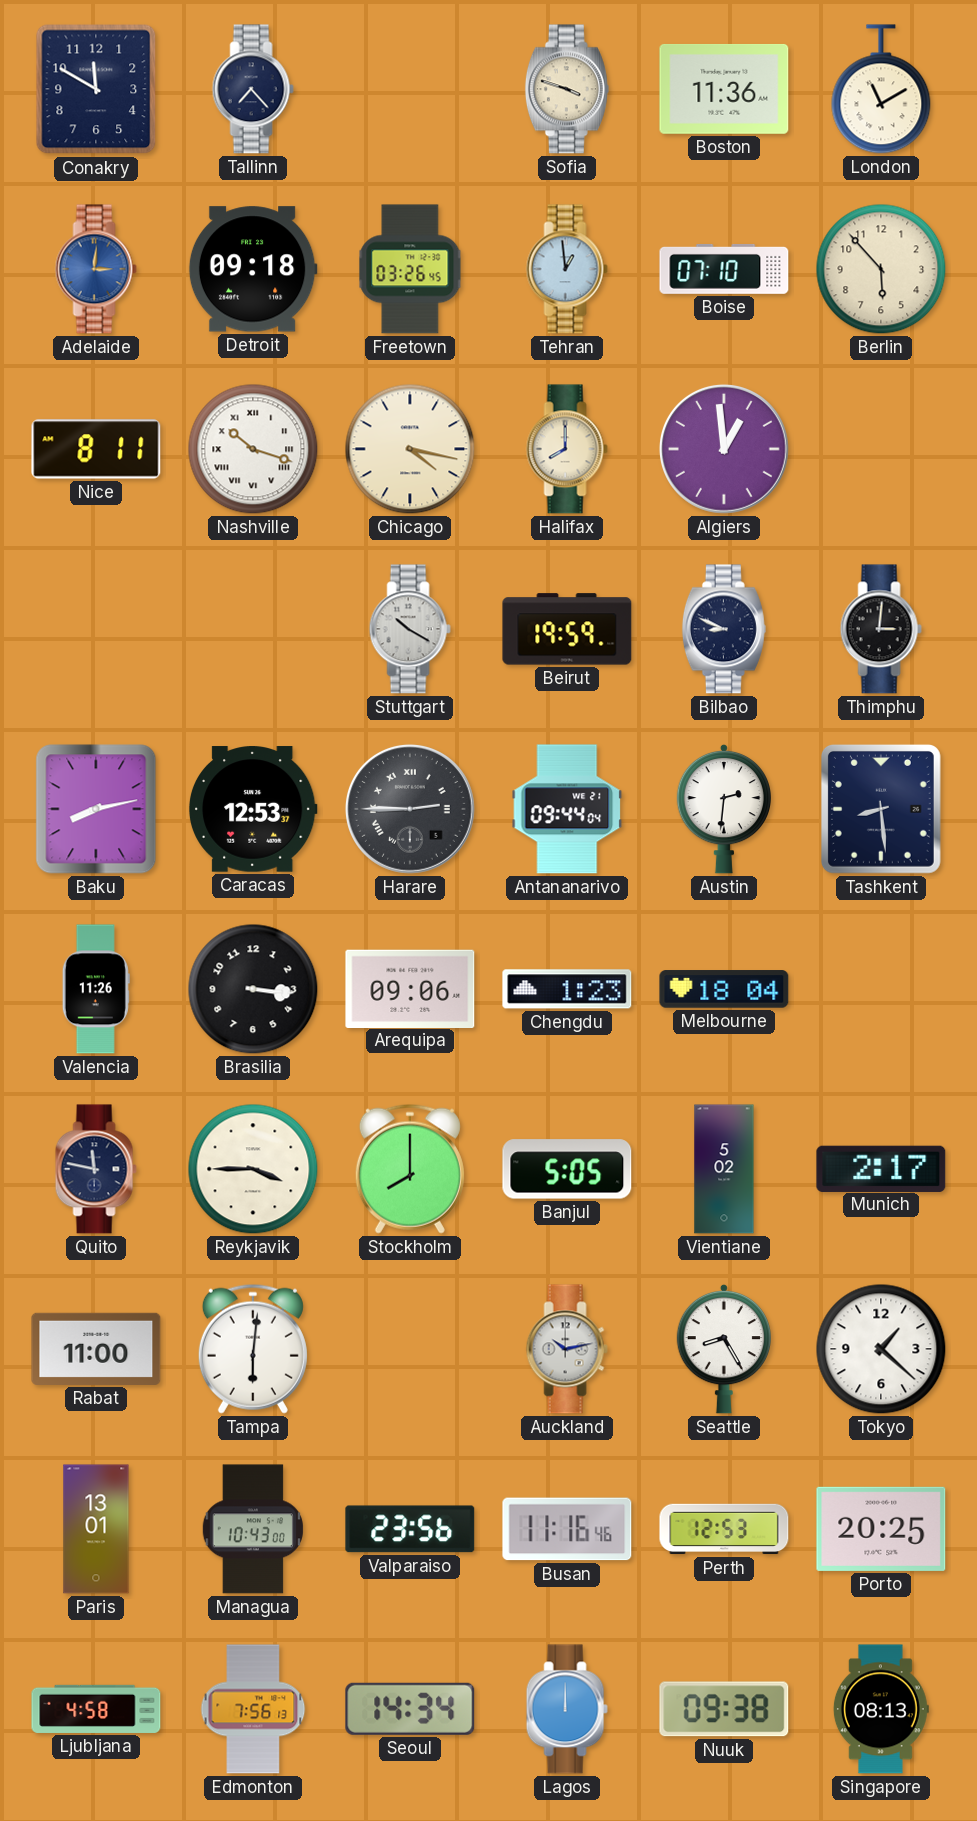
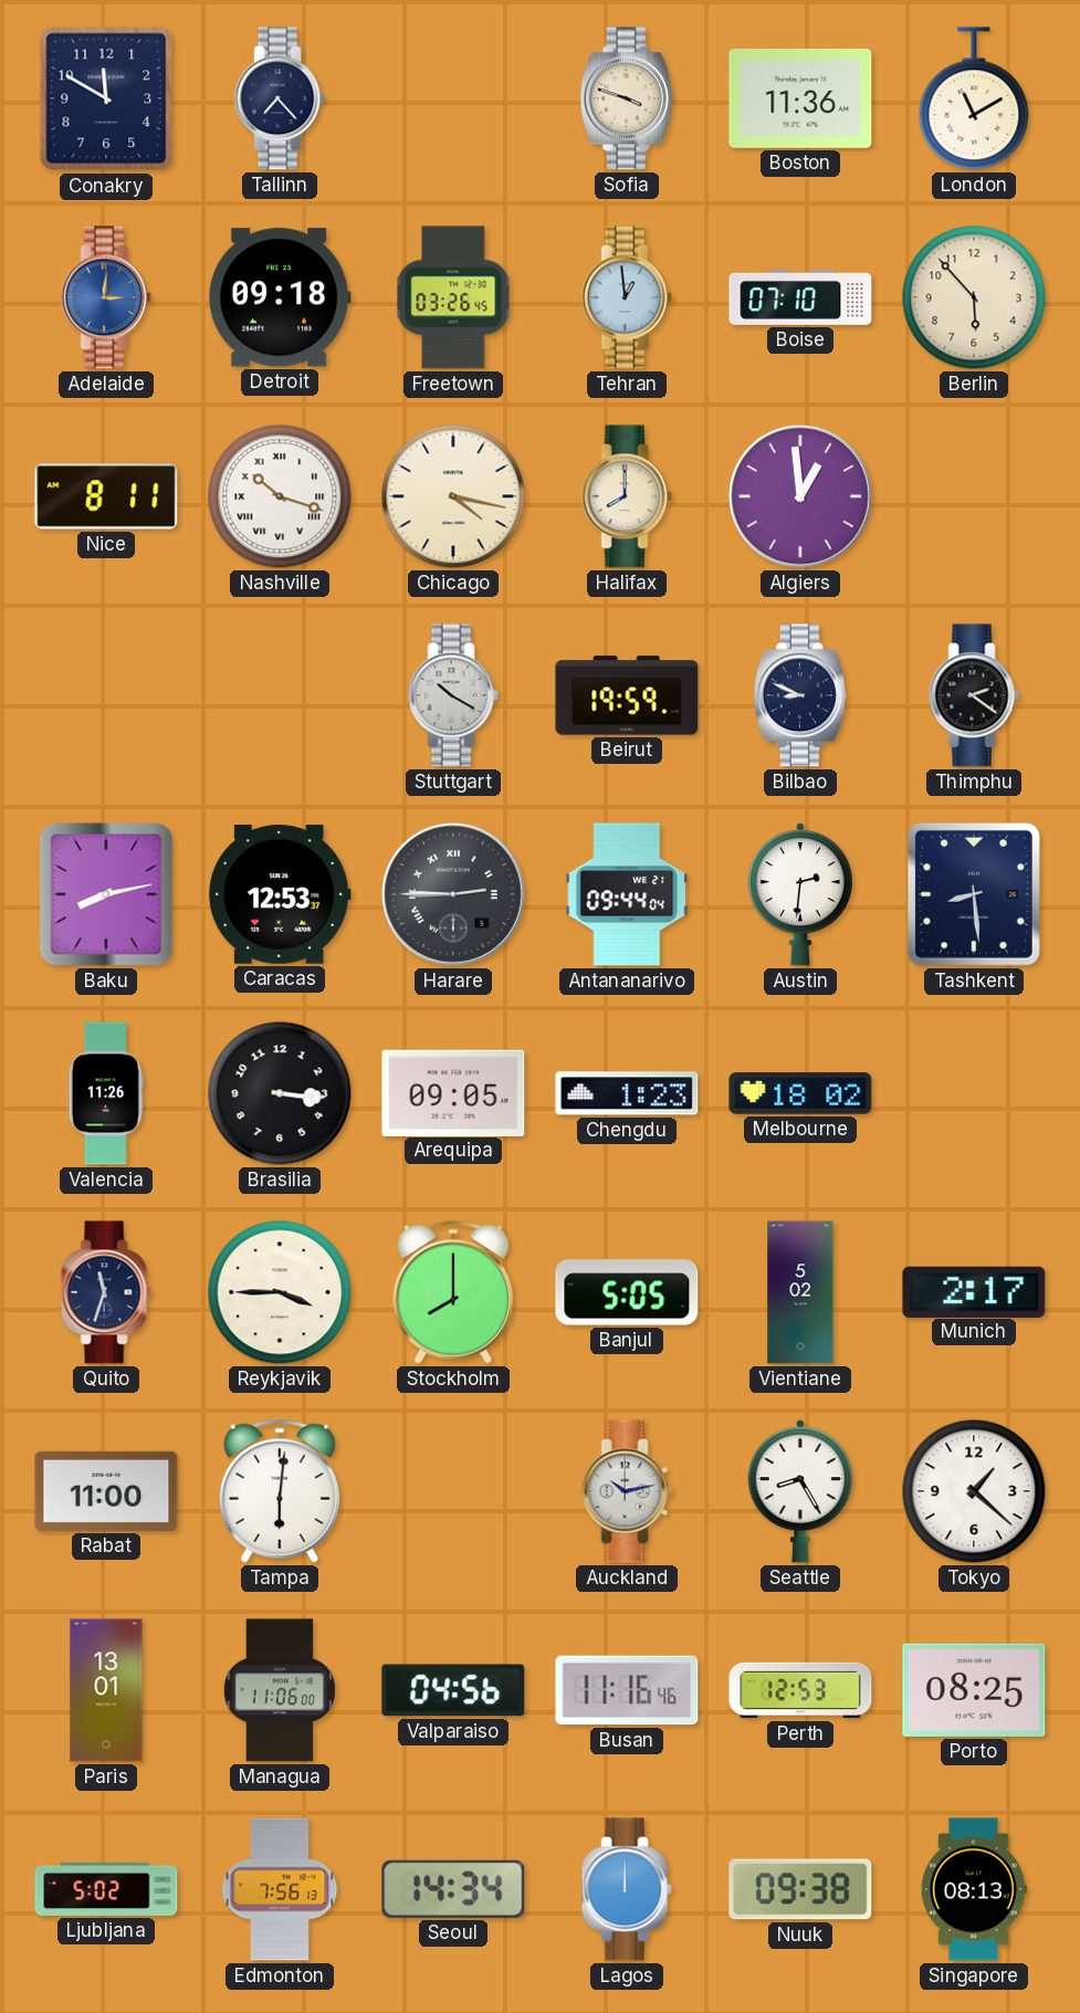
Thimphu: 3:01 -> 2:21
Arequipa: 09:06 -> 09:05
Melbourne: 18:04 -> 18:02
Quito: 11:47 -> 11:33
Managua: 10:43 -> 11:06
Valparaiso: 23:56 -> 04:56
Porto: 20:25 -> 08:25
Ljubljana: 4:58 -> 5:02
